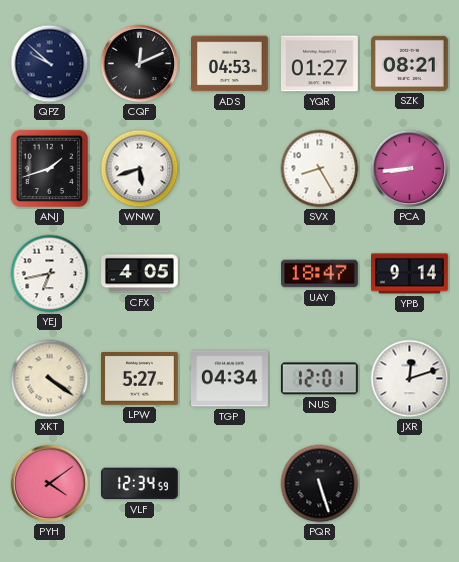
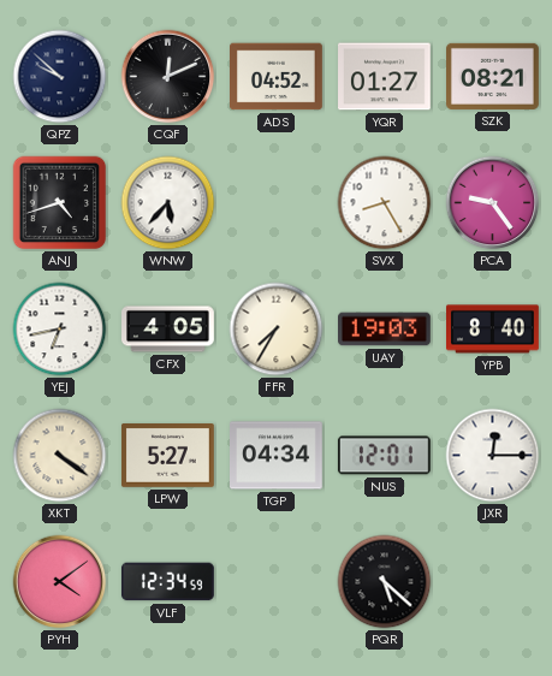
ADS: 04:53 -> 04:52
ANJ: 1:42 -> 4:42
WNW: 5:42 -> 5:37
PCA: 8:44 -> 9:24
FFR: none -> 7:35
UAY: 18:47 -> 19:03
YPB: 9:14 -> 8:40
JXR: 12:12 -> 12:15
PQR: 5:27 -> 5:22
